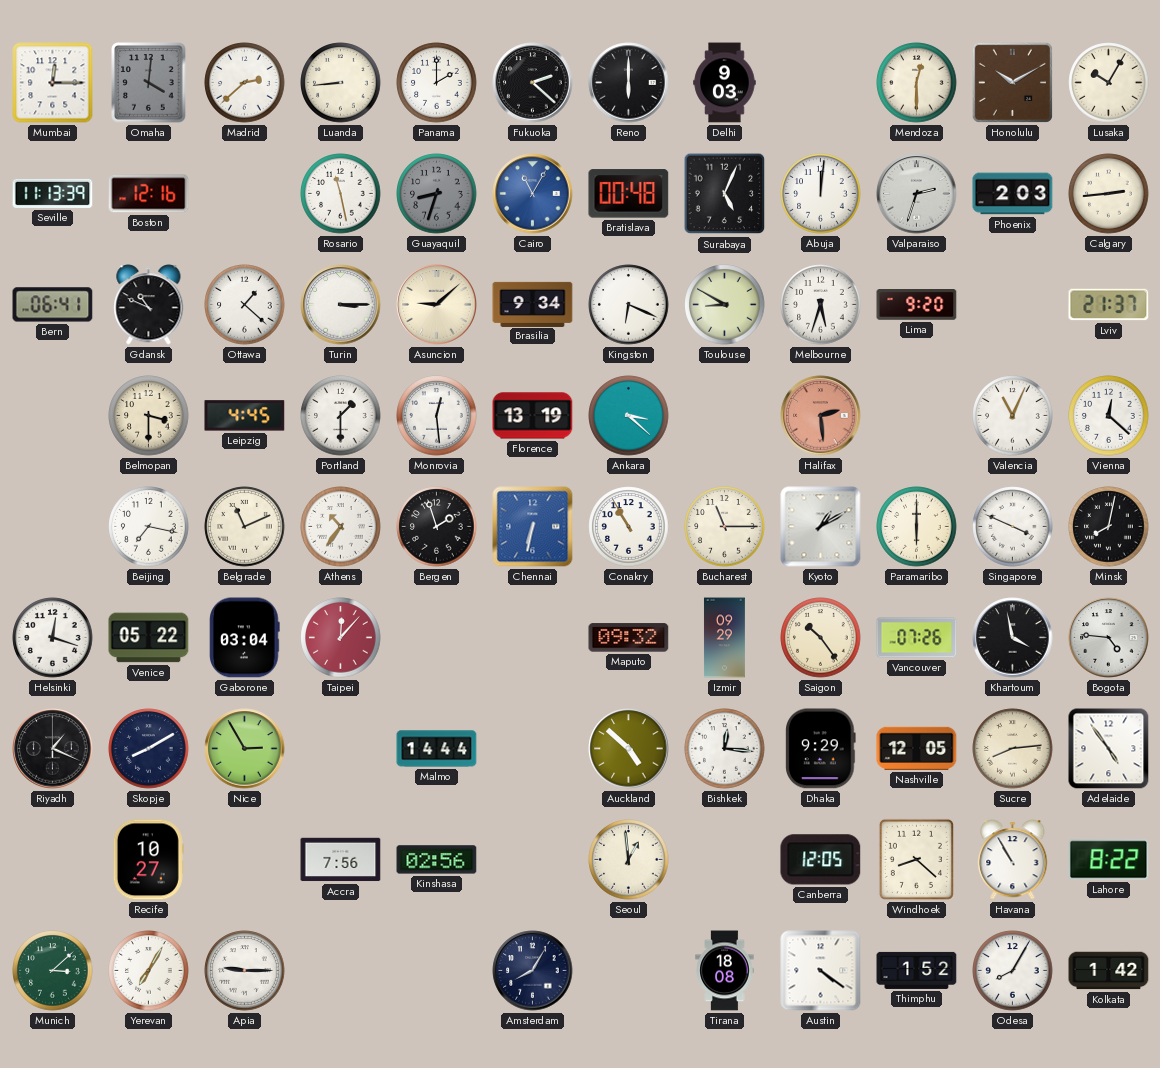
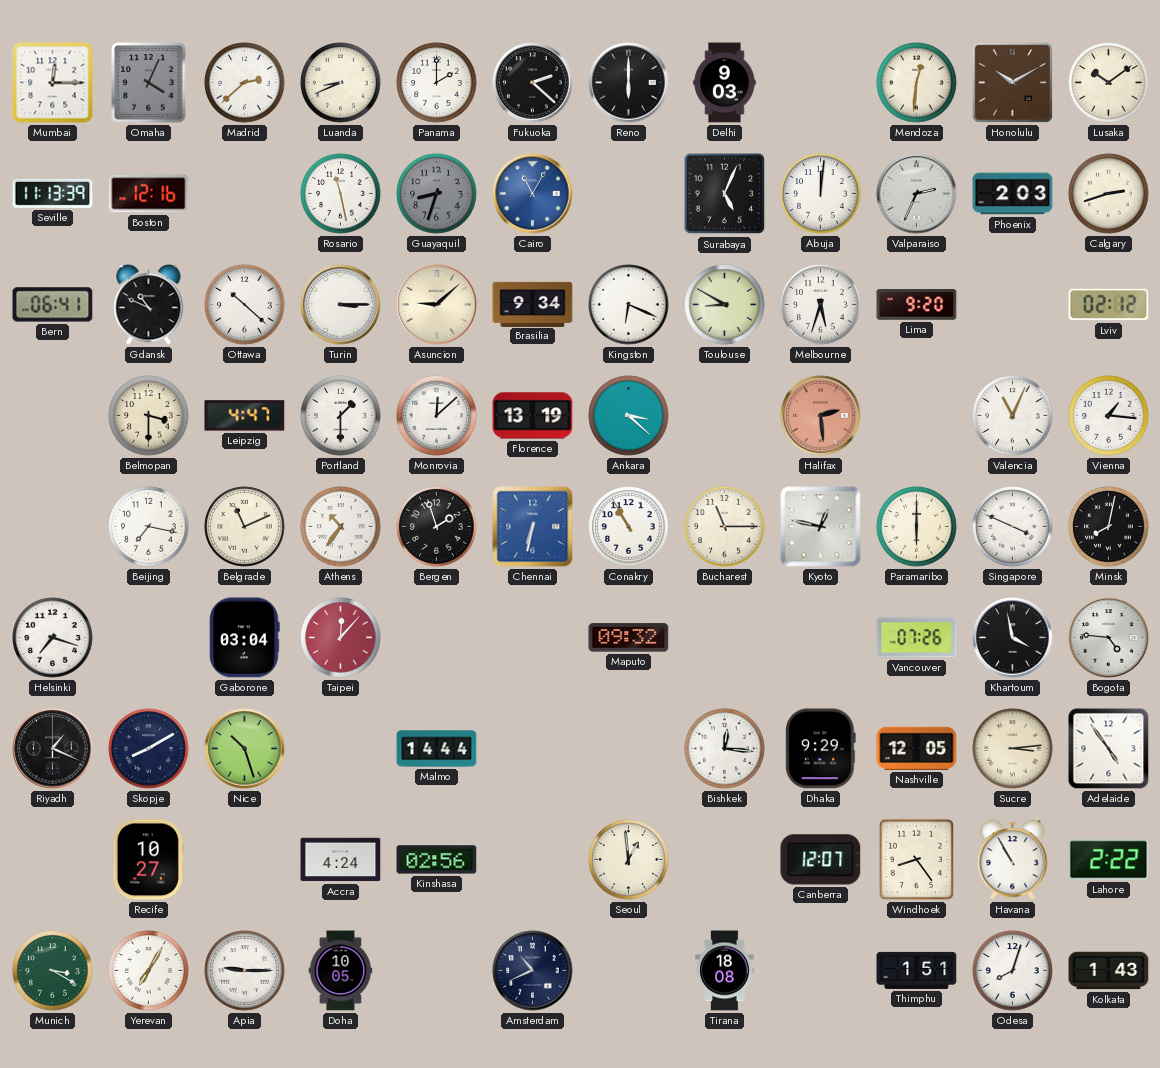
Omaha: 4:01 -> 4:04
Luanda: 8:44 -> 8:41
Mendoza: 12:30 -> 12:31
Lusaka: 10:05 -> 10:09
Bratislava: 00:48 -> none
Valparaiso: 2:33 -> 2:34
Calgary: 2:44 -> 2:42
Ottawa: 1:22 -> 10:22
Lviv: 21:37 -> 02:12
Leipzig: 4:45 -> 4:47
Monrovia: 12:29 -> 12:08
Vienna: 12:22 -> 1:16
Kyoto: 1:10 -> 12:47
Helsinki: 12:18 -> 7:18
Venice: 05:22 -> none
Izmir: 09:29 -> none
Saigon: 10:24 -> none
Nice: 2:55 -> 10:27
Auckland: 4:52 -> none
Sucre: 8:14 -> 3:14
Accra: 7:56 -> 4:24
Canberra: 12:05 -> 12:07
Windhoek: 8:22 -> 8:24
Lahore: 8:22 -> 2:22
Munich: 3:08 -> 3:20
Doha: none -> 10:05
Amsterdam: 8:05 -> 10:41
Austin: 4:21 -> none
Thimphu: 1:52 -> 1:51
Odesa: 8:05 -> 8:03
Kolkata: 1:42 -> 1:43
